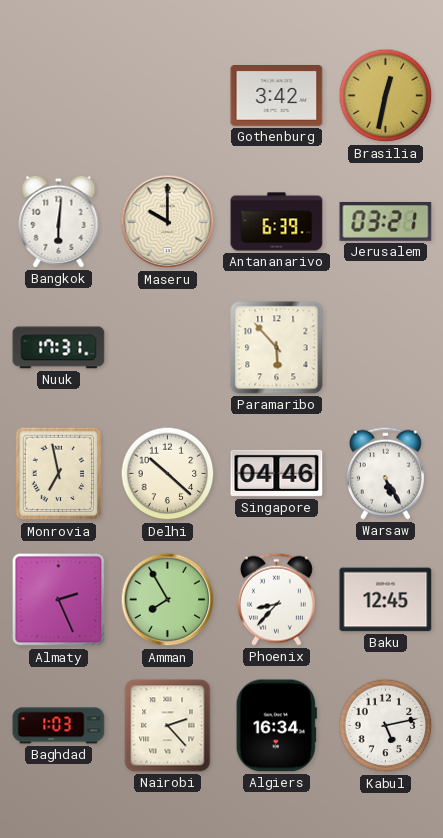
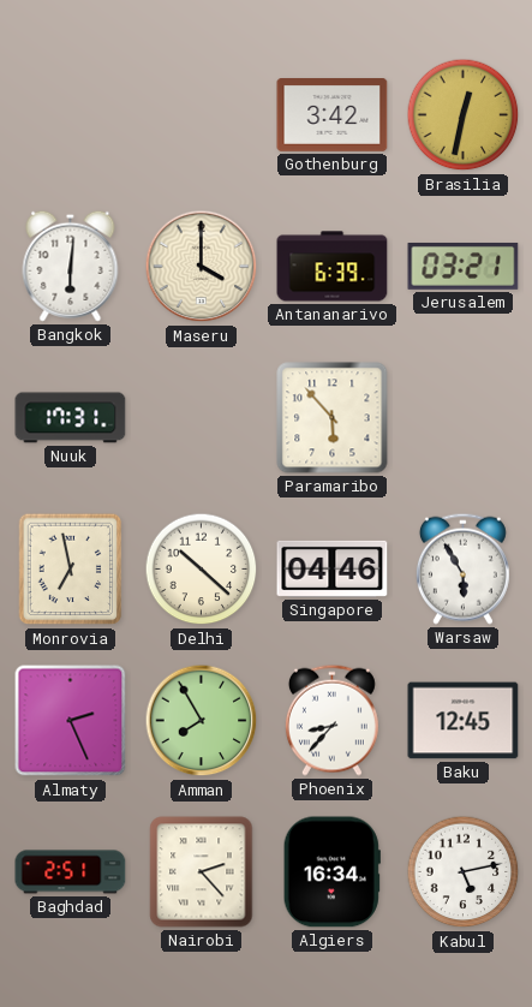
Maseru: 10:00 -> 4:00
Warsaw: 5:25 -> 5:55
Baghdad: 1:03 -> 2:51
